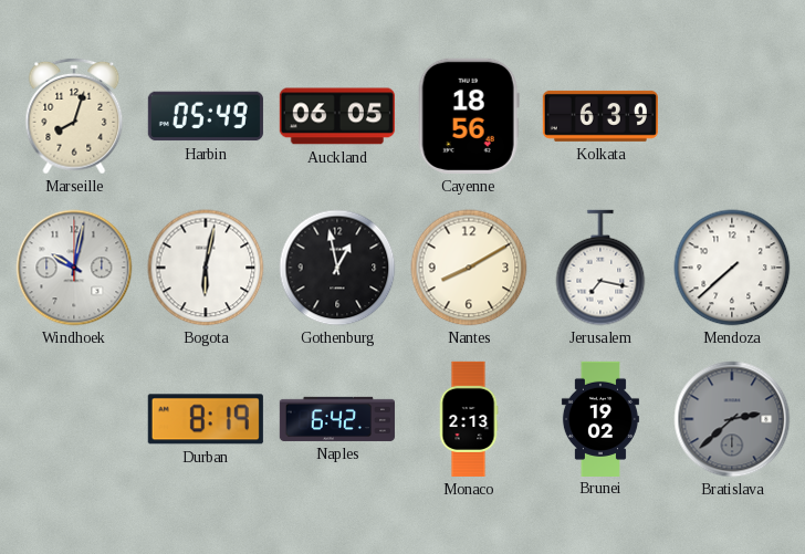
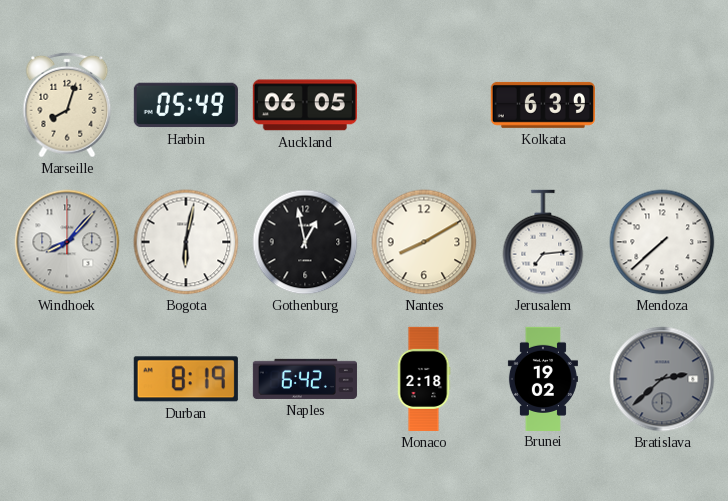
Cayenne: 18:56 -> none
Windhoek: 10:02 -> 8:07
Jerusalem: 7:17 -> 7:14
Monaco: 2:13 -> 2:18
